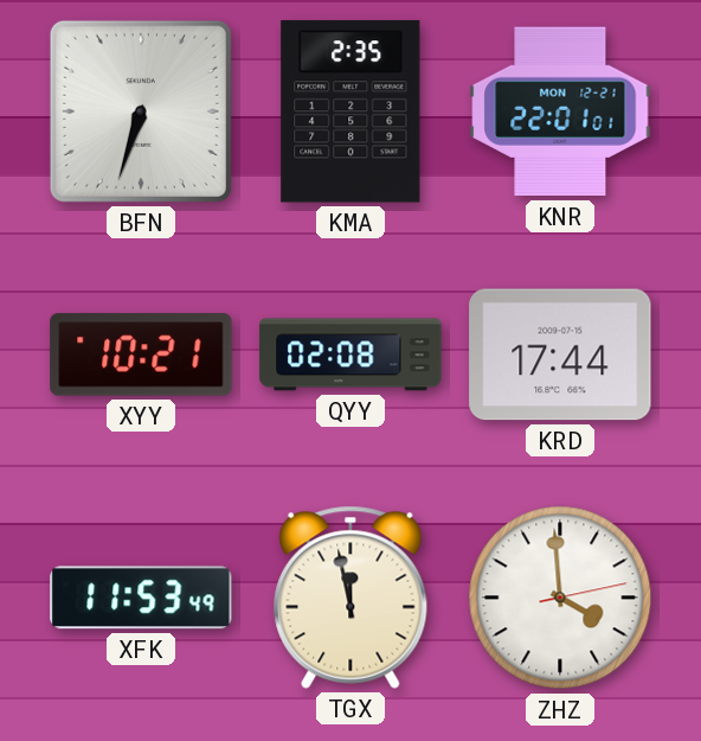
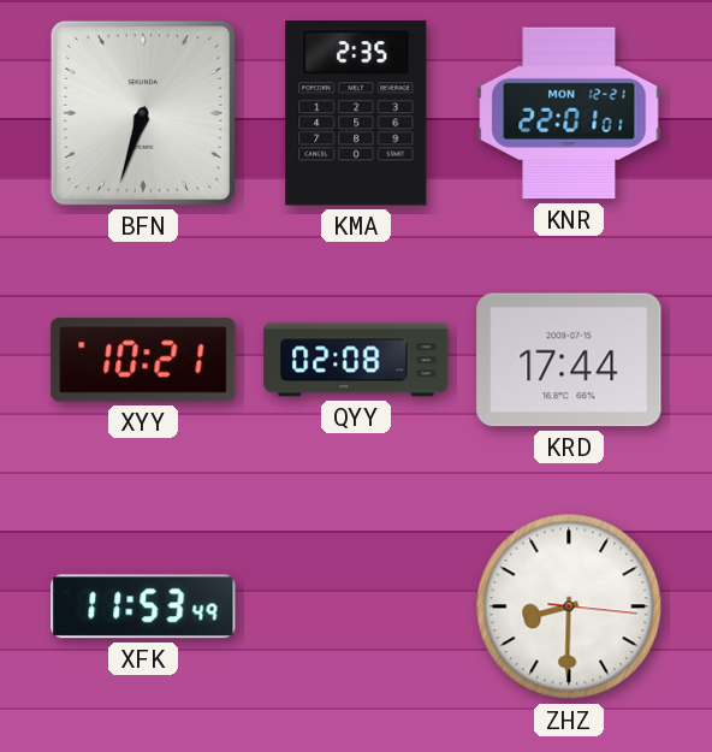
TGX: 11:58 -> none
ZHZ: 3:59 -> 8:30
